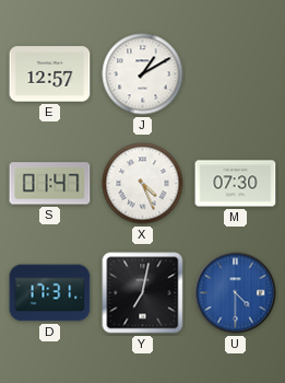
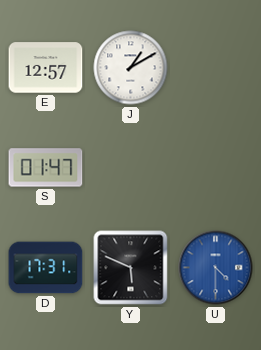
X: 4:26 -> none
M: 07:30 -> none
Y: 7:02 -> 5:49
